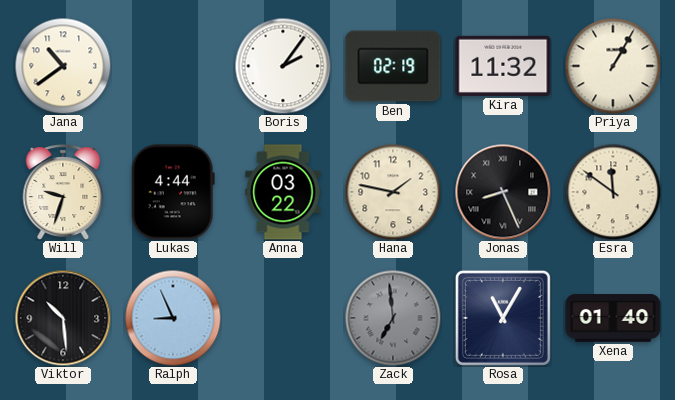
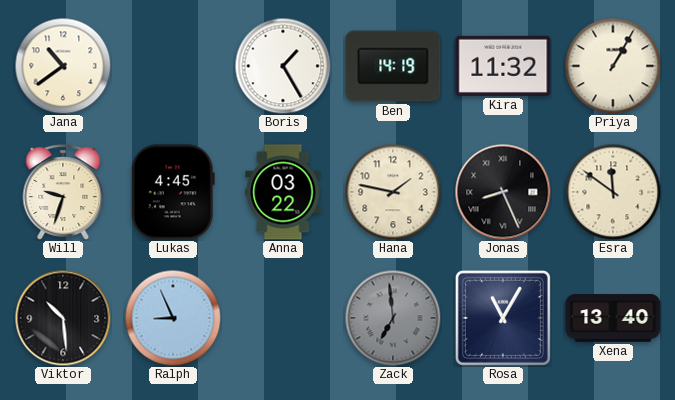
Boris: 2:06 -> 1:25
Ben: 02:19 -> 14:19
Lukas: 4:44 -> 4:45
Xena: 01:40 -> 13:40
